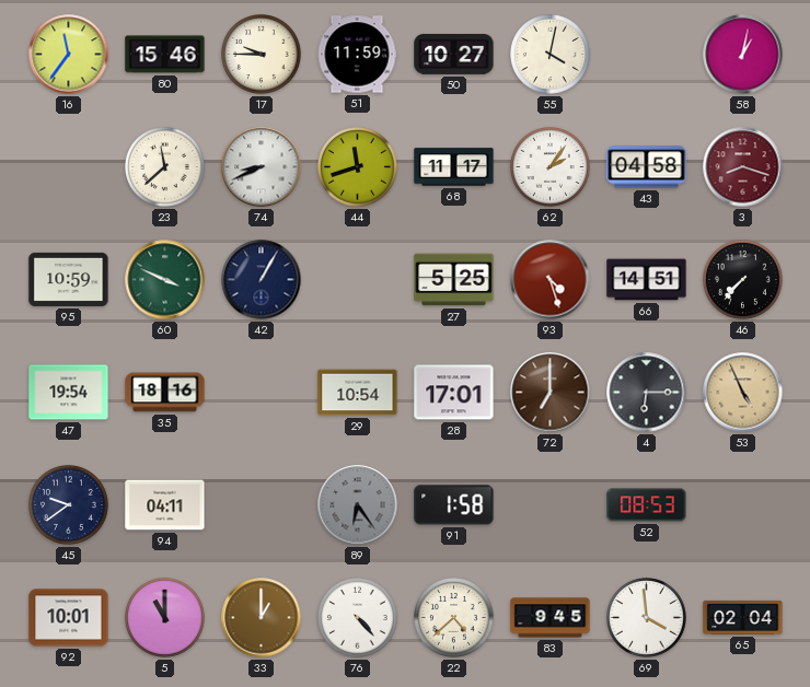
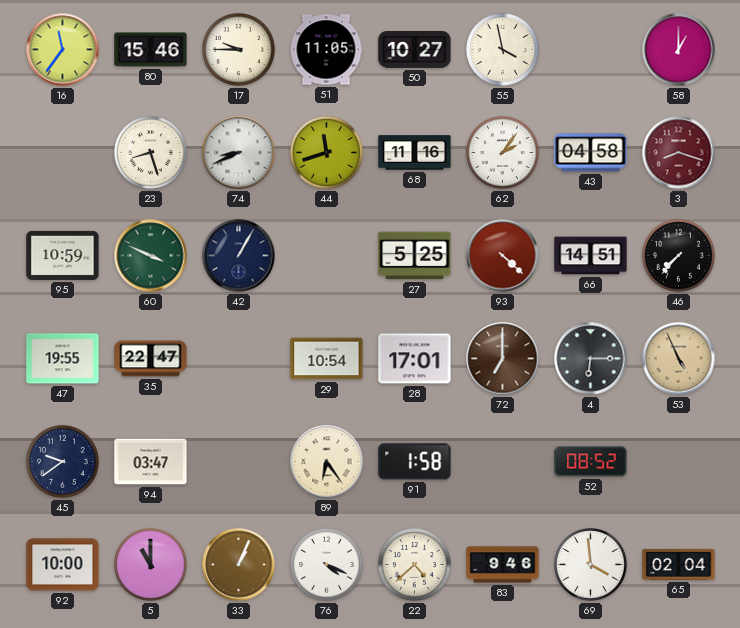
51: 11:59 -> 11:05
55: 4:02 -> 3:58
58: 1:02 -> 1:00
23: 11:38 -> 8:27
68: 11:17 -> 11:16
93: 4:27 -> 4:22
47: 19:54 -> 19:55
35: 18:16 -> 22:47
94: 04:11 -> 03:47
89 dial: grey -> cream
52: 08:53 -> 08:52
92: 10:01 -> 10:00
33: 1:00 -> 1:04
76: 4:23 -> 4:19
83: 9:45 -> 9:46
